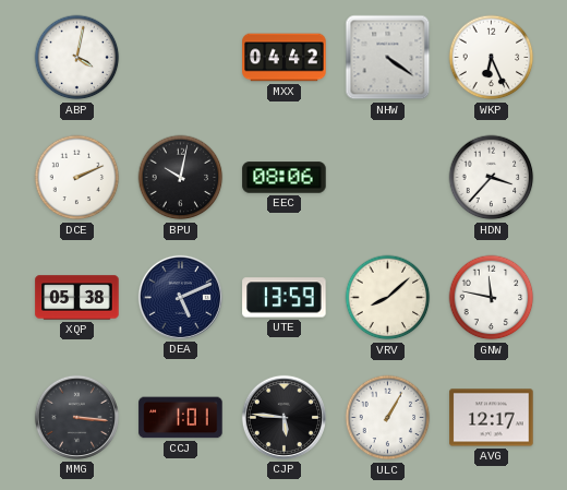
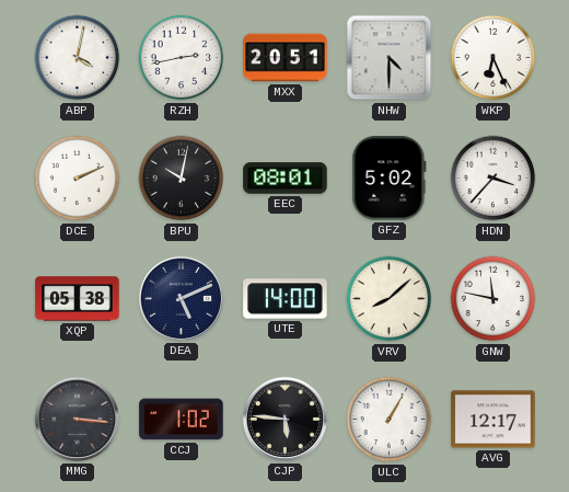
RZH: none -> 2:43
MXX: 04:42 -> 20:51
NHW: 4:21 -> 4:30
EEC: 08:06 -> 08:01
GFZ: none -> 5:02
UTE: 13:59 -> 14:00
CCJ: 1:01 -> 1:02
